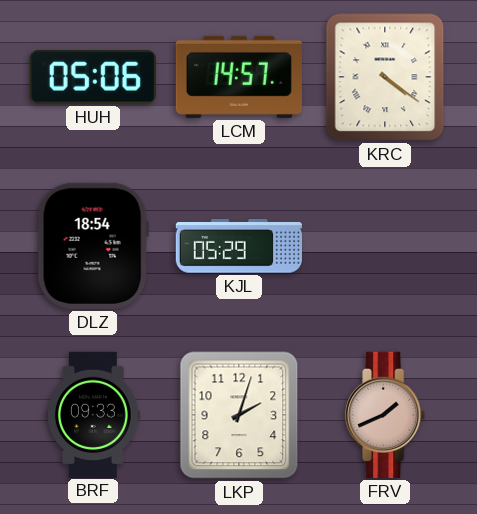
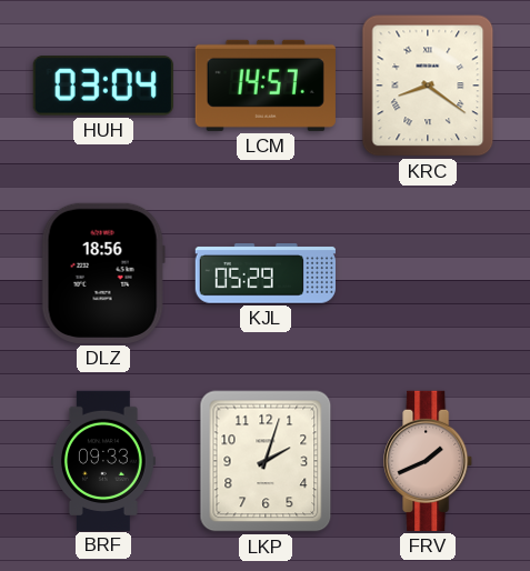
HUH: 05:06 -> 03:04
KRC: 4:21 -> 8:21
DLZ: 18:54 -> 18:56
